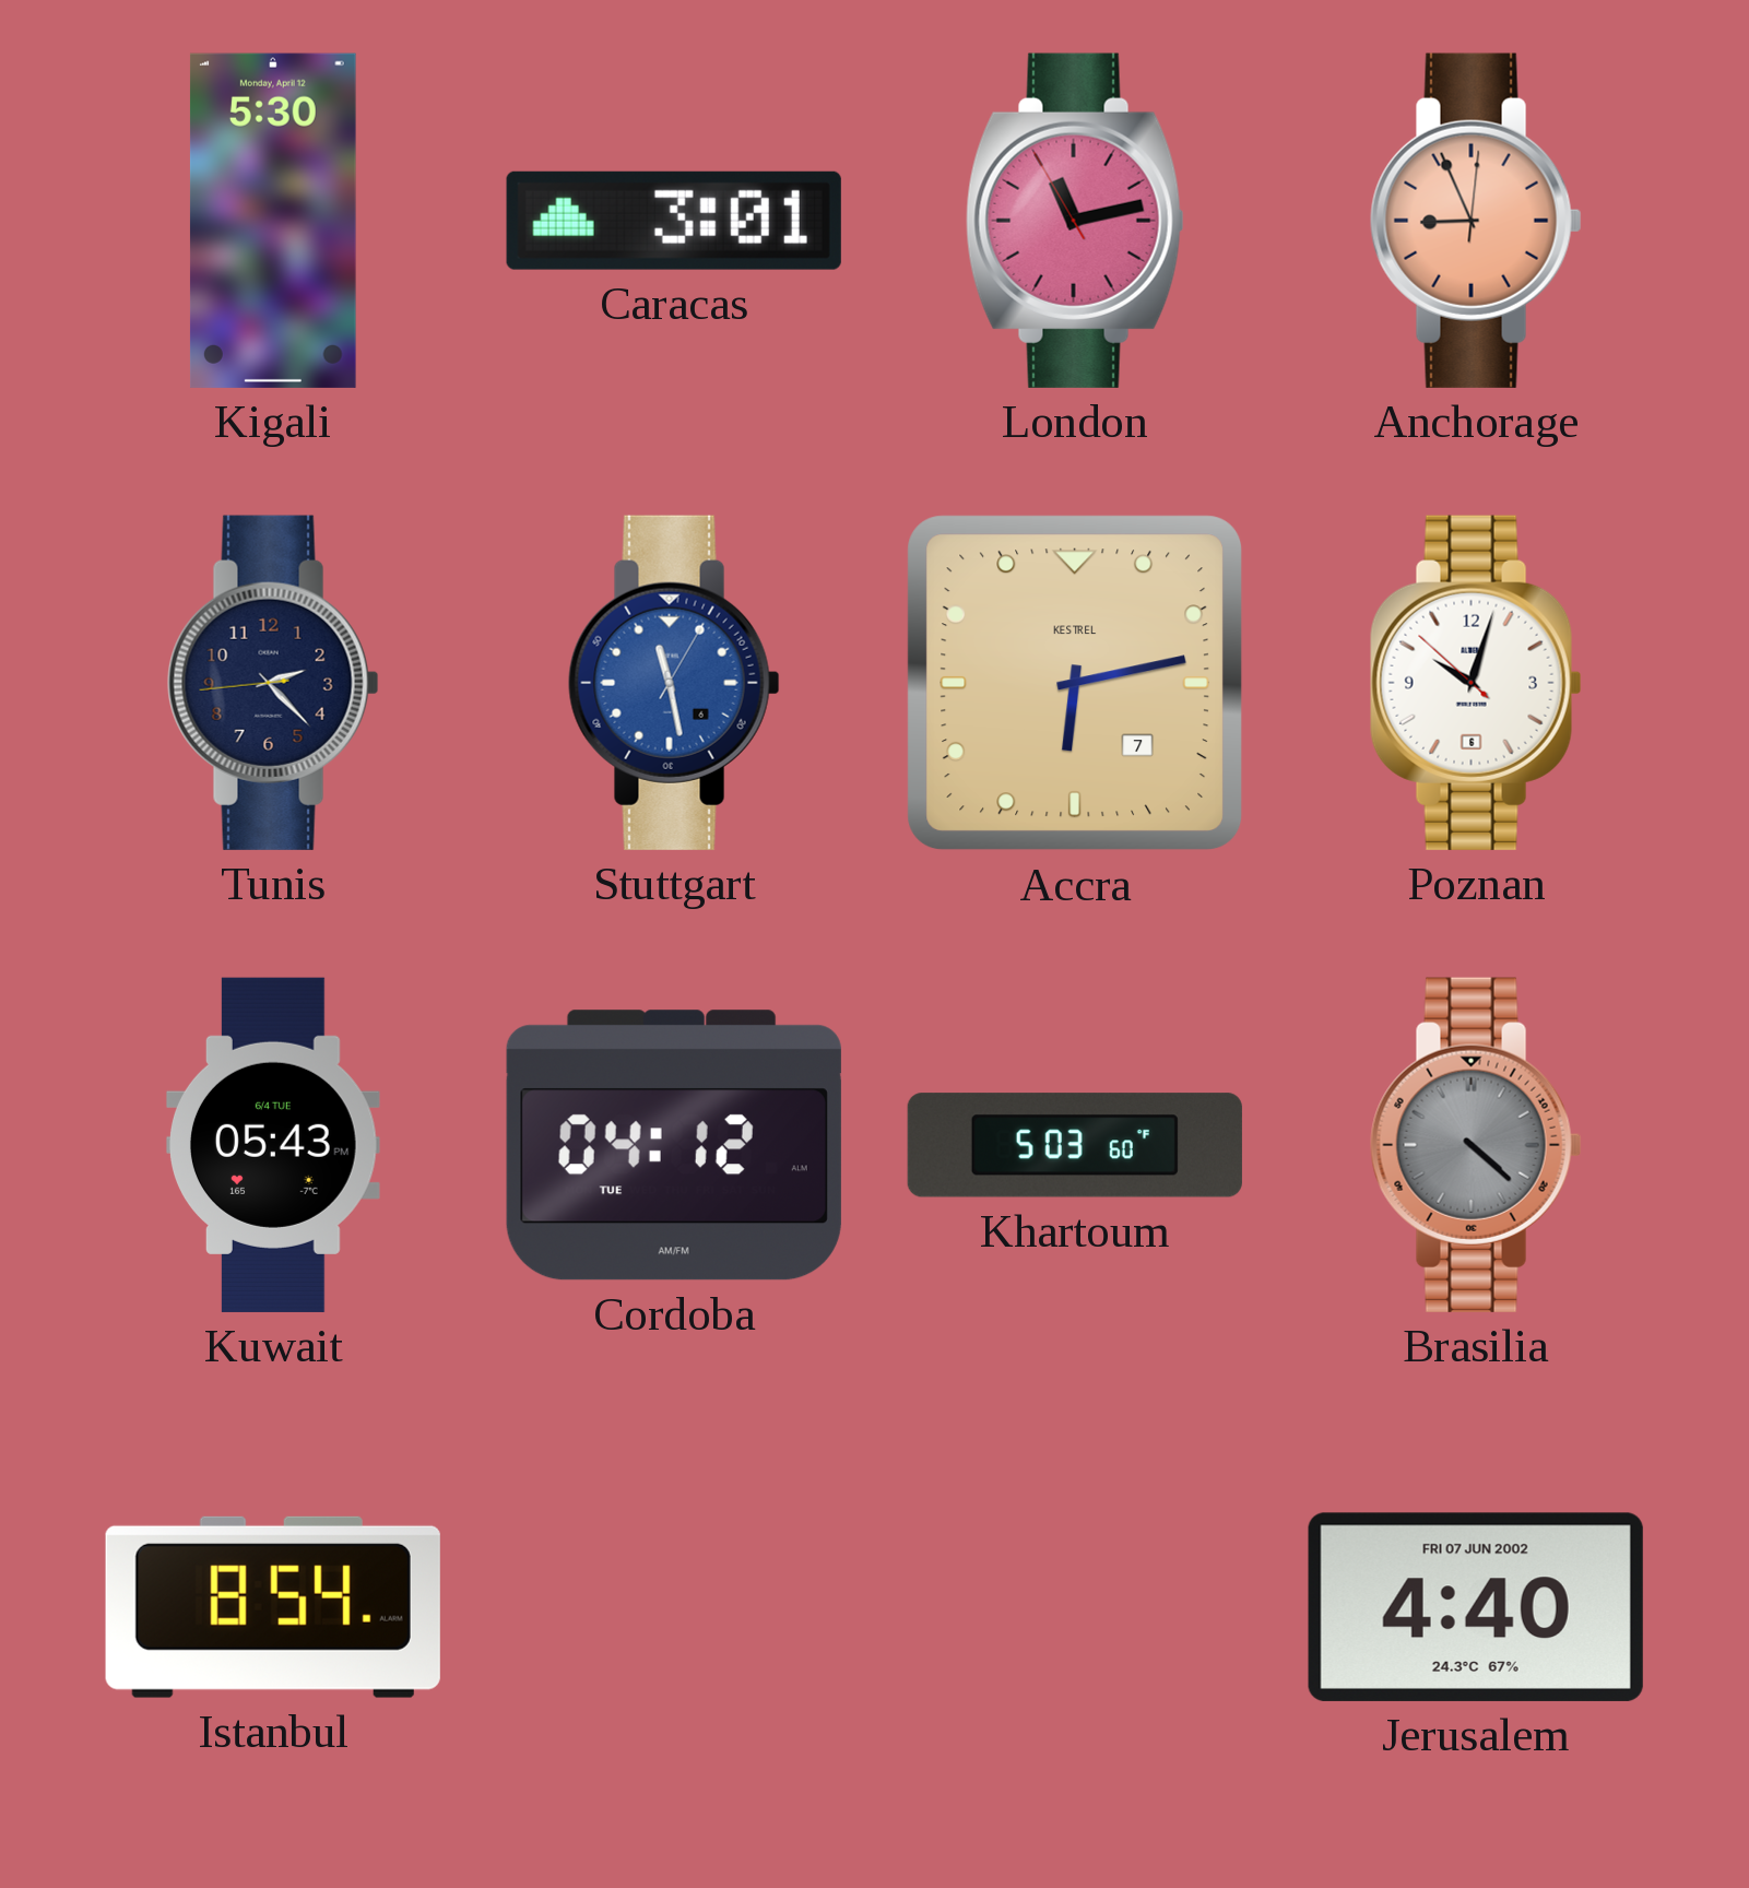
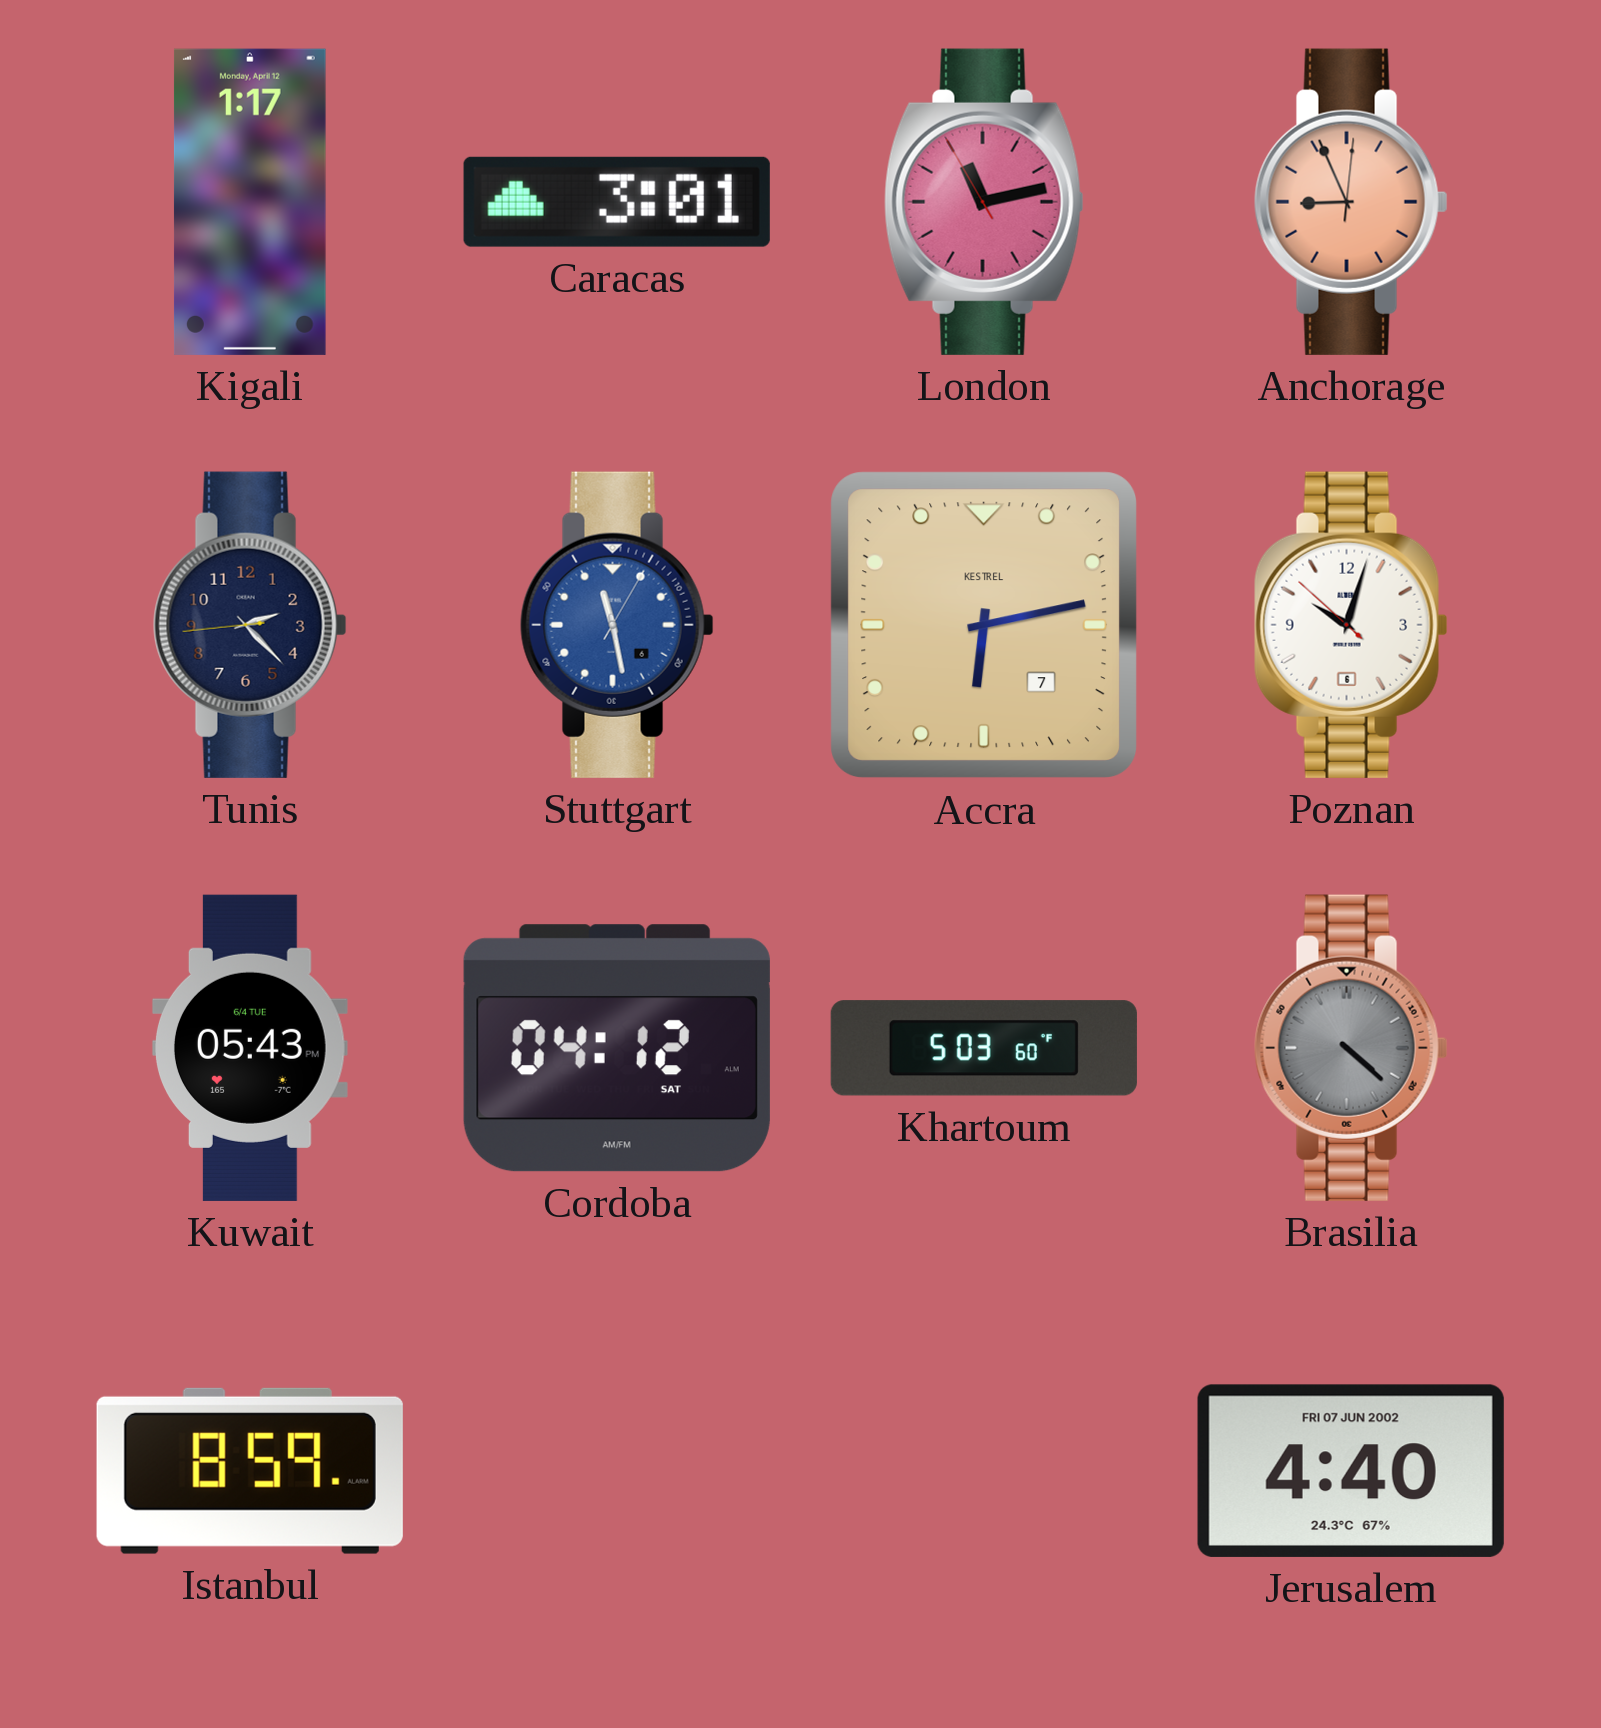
Kigali: 5:30 -> 1:17
Cordoba date: TUE -> SAT
Istanbul: 8:54 -> 8:59
